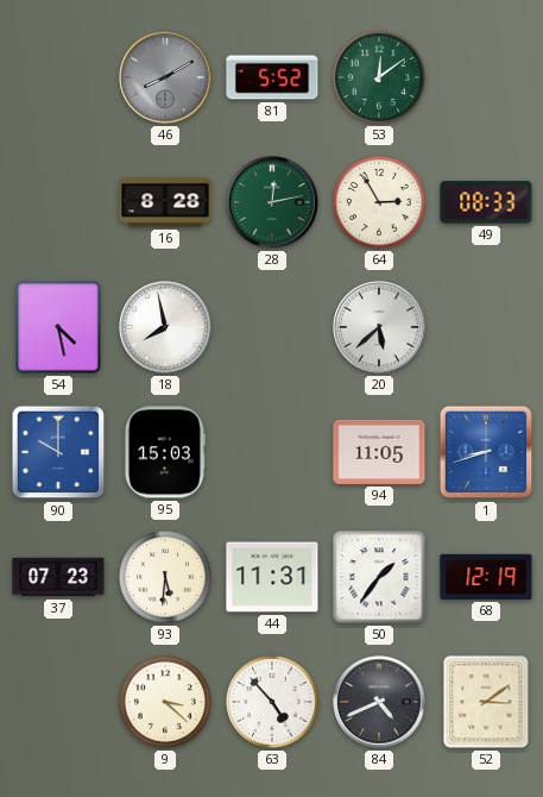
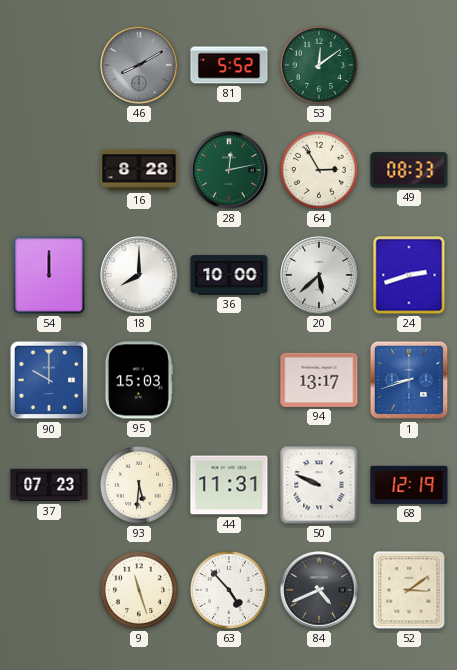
54: 4:28 -> 12:00
18: 7:58 -> 8:00
36: none -> 10:00
24: none -> 2:42
94: 11:05 -> 13:17
50: 1:36 -> 9:49
9: 3:22 -> 11:27
